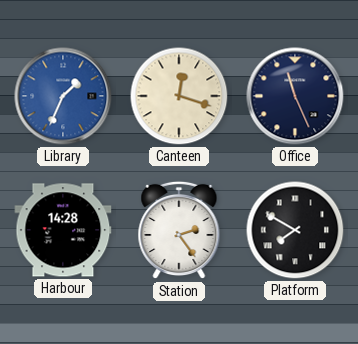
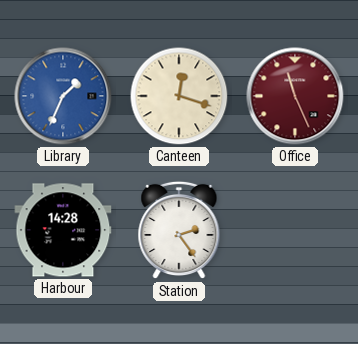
Office dial: navy -> burgundy
Platform: 7:50 -> none
